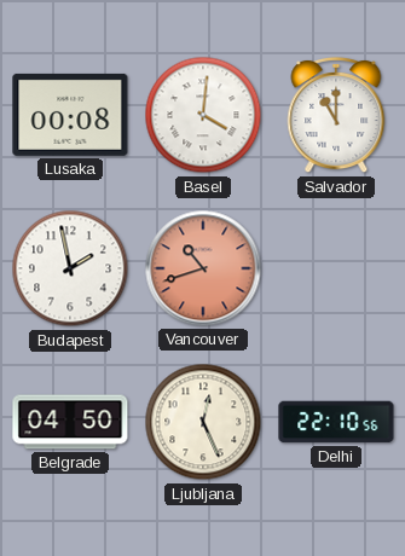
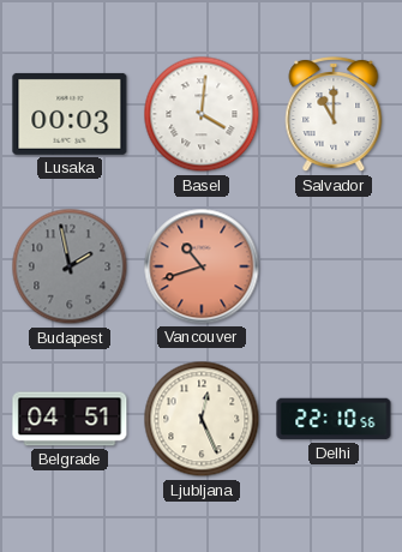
Lusaka: 00:08 -> 00:03
Budapest dial: white -> grey
Belgrade: 04:50 -> 04:51
